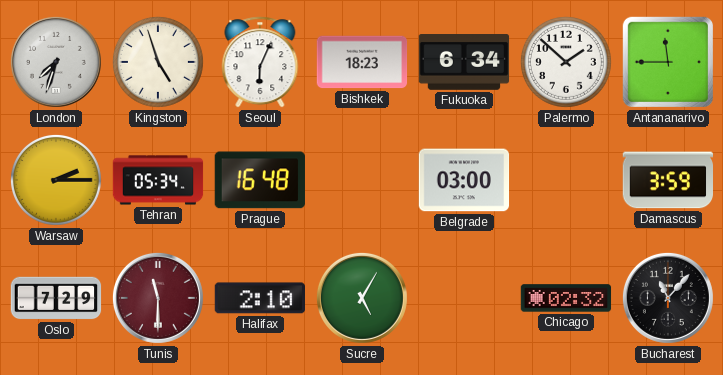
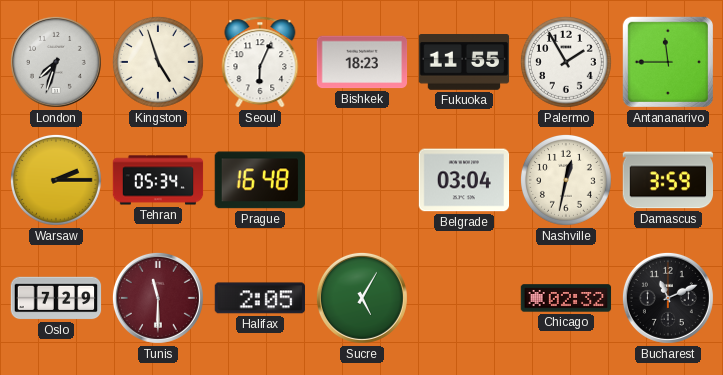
Fukuoka: 6:34 -> 11:55
Palermo: 1:52 -> 1:55
Belgrade: 03:00 -> 03:04
Nashville: none -> 12:32
Halifax: 2:10 -> 2:05
Bucharest: 11:07 -> 11:11
